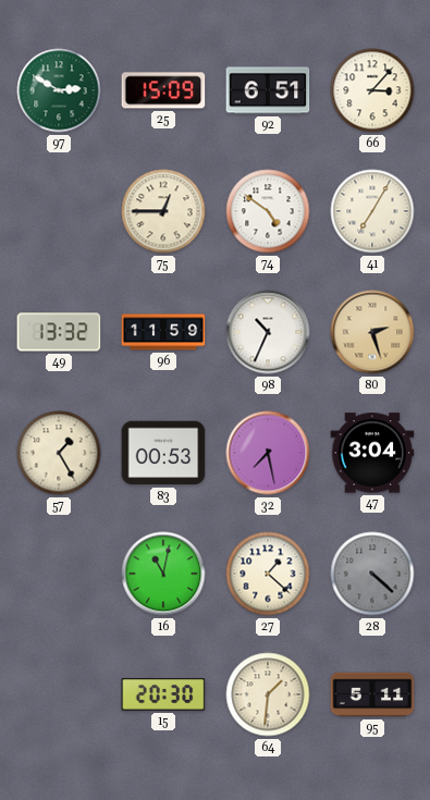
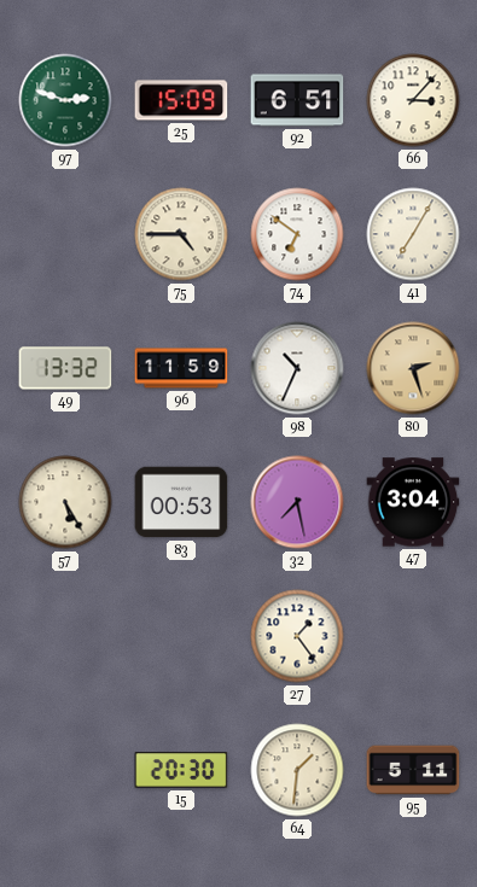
97: 2:50 -> 2:48
75: 12:45 -> 4:45
74: 4:51 -> 6:51
57: 1:25 -> 5:25
16: 11:02 -> none
27: 1:22 -> 1:24
28: 4:22 -> none
